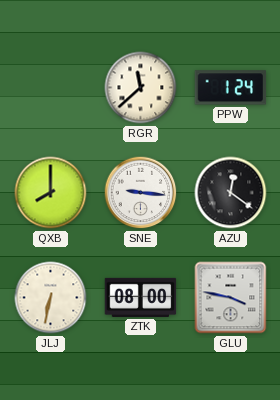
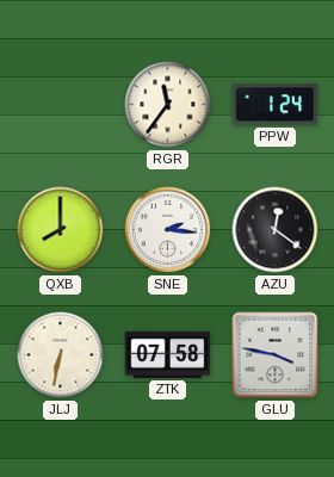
RGR: 11:38 -> 11:36
SNE: 9:16 -> 2:16
ZTK: 08:00 -> 07:58
